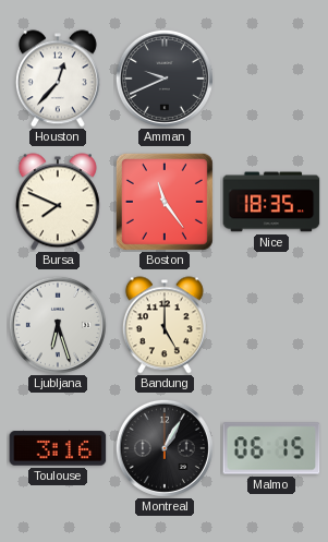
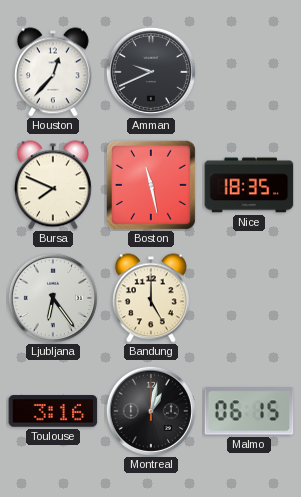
Boston: 11:24 -> 11:28
Ljubljana: 6:27 -> 6:24
Montreal: 1:05 -> 1:02
